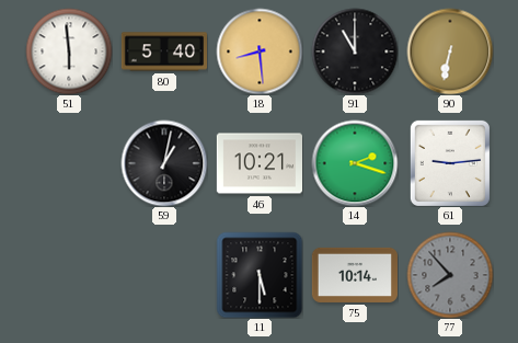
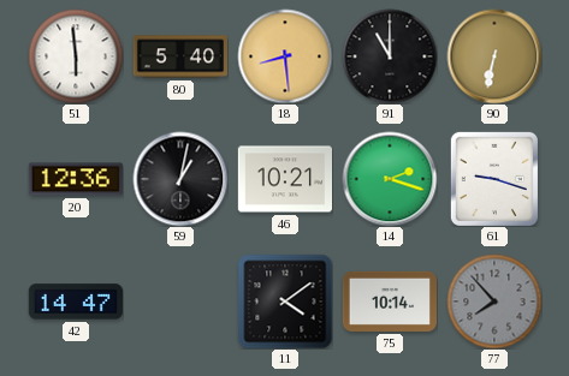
20: none -> 12:36
61: 9:14 -> 9:18
42: none -> 14:47
11: 5:30 -> 4:09
